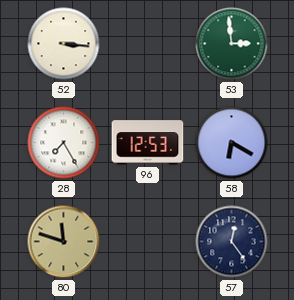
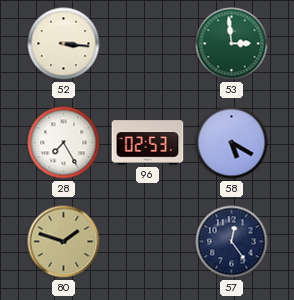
96: 12:53 -> 02:53
58: 6:20 -> 5:20
80: 11:48 -> 1:48
